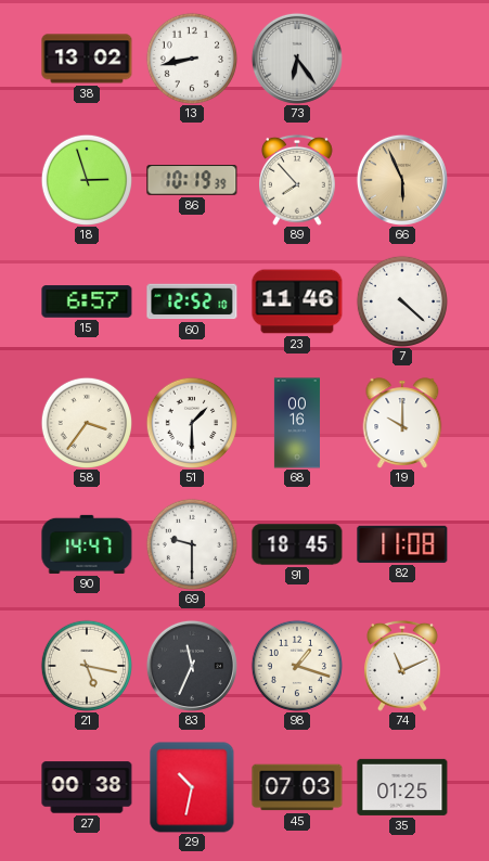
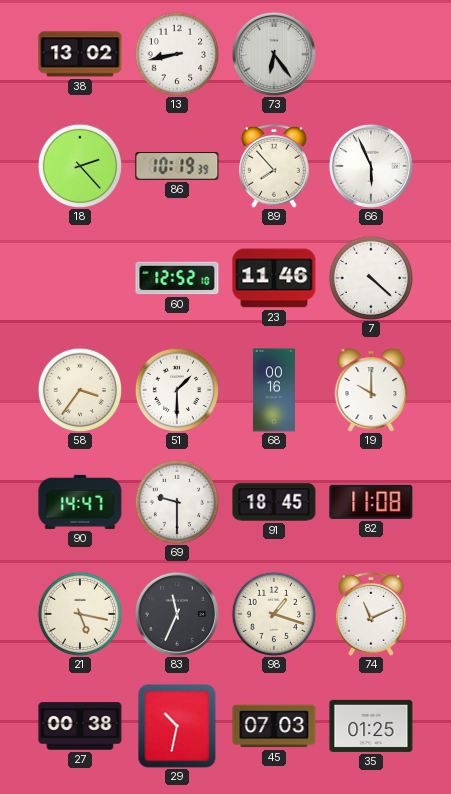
18: 2:57 -> 2:23
66 dial: champagne -> white
15: 6:57 -> none
